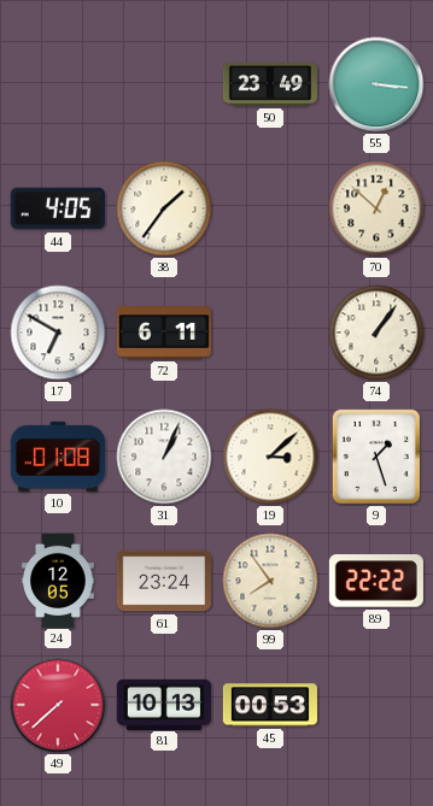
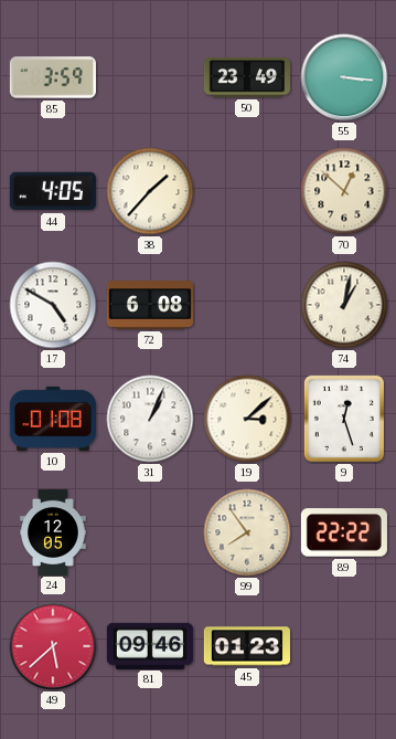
85: none -> 3:59
38: 1:36 -> 1:37
17: 6:50 -> 4:50
72: 6:11 -> 6:08
74: 1:06 -> 1:02
9: 1:27 -> 12:27
61: 23:24 -> none
49: 7:38 -> 5:38
81: 10:13 -> 09:46
45: 00:53 -> 01:23
